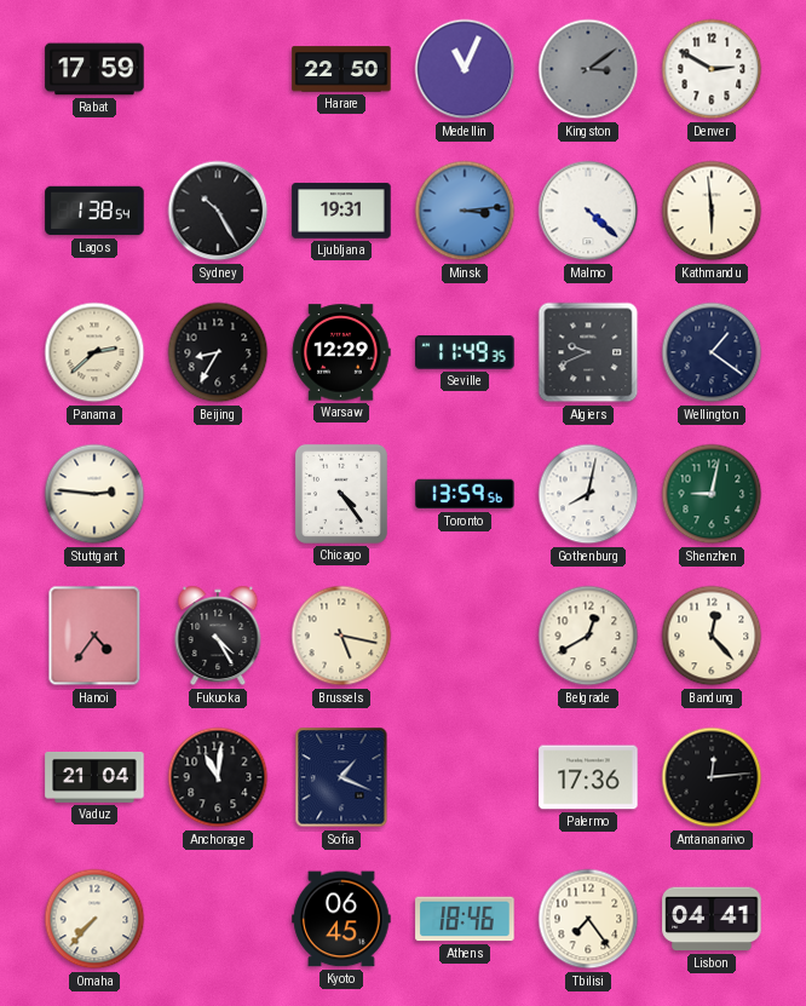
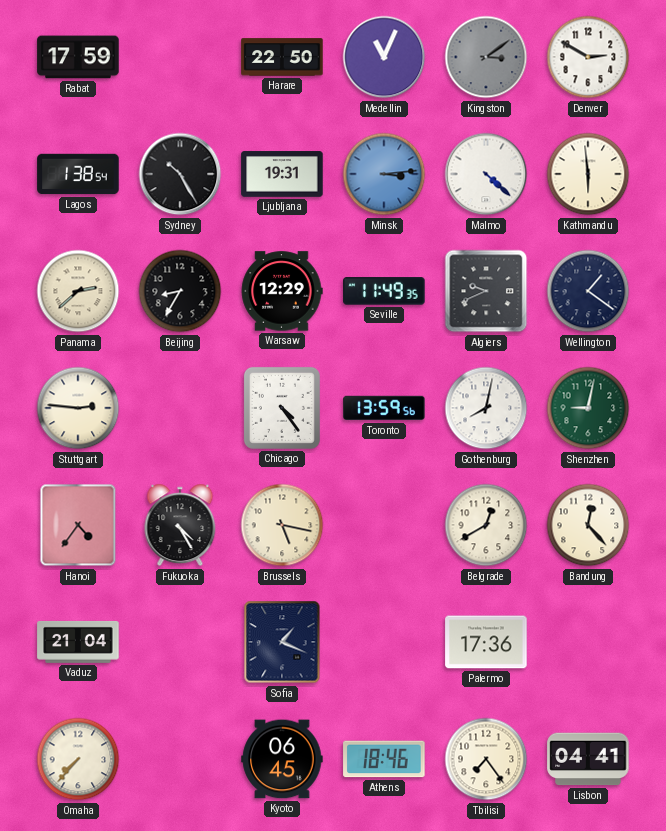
Anchorage: 11:01 -> none
Antananarivo: 12:14 -> none
